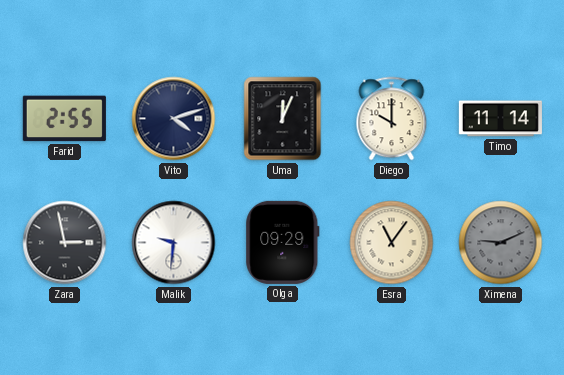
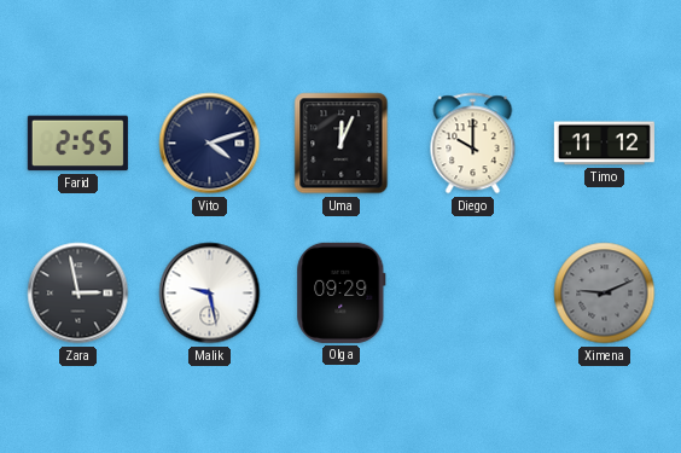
Timo: 11:14 -> 11:12
Malik: 9:31 -> 9:28
Esra: 11:06 -> none
